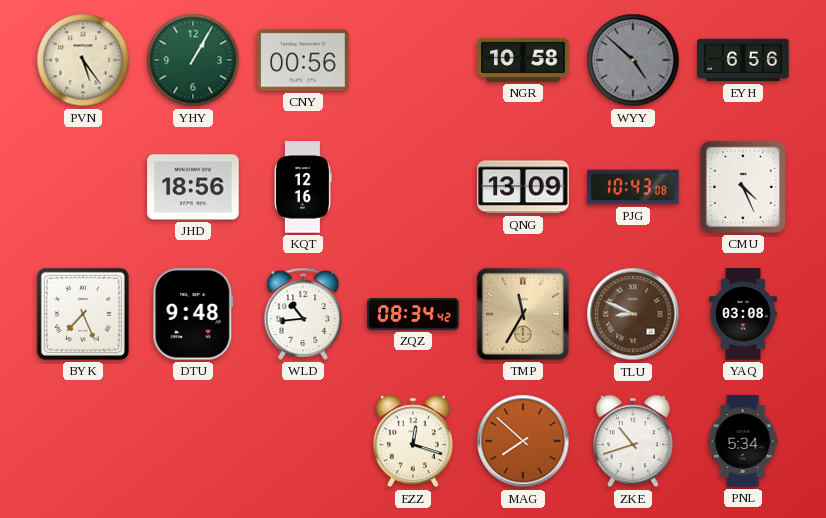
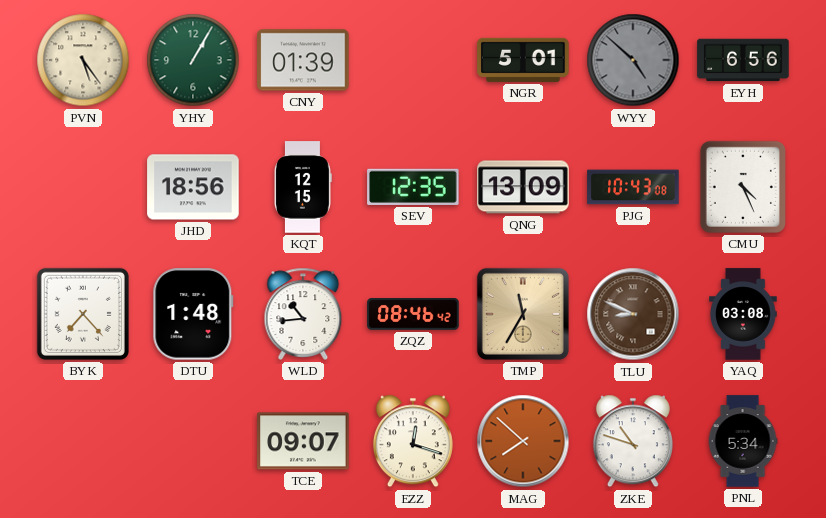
CNY: 00:56 -> 01:39
NGR: 10:58 -> 5:01
KQT: 12:16 -> 12:15
SEV: none -> 12:35
BYK: 7:26 -> 7:23
DTU: 9:48 -> 1:48
ZQZ: 08:34 -> 08:46
TCE: none -> 09:07
ZKE: 10:42 -> 10:48
